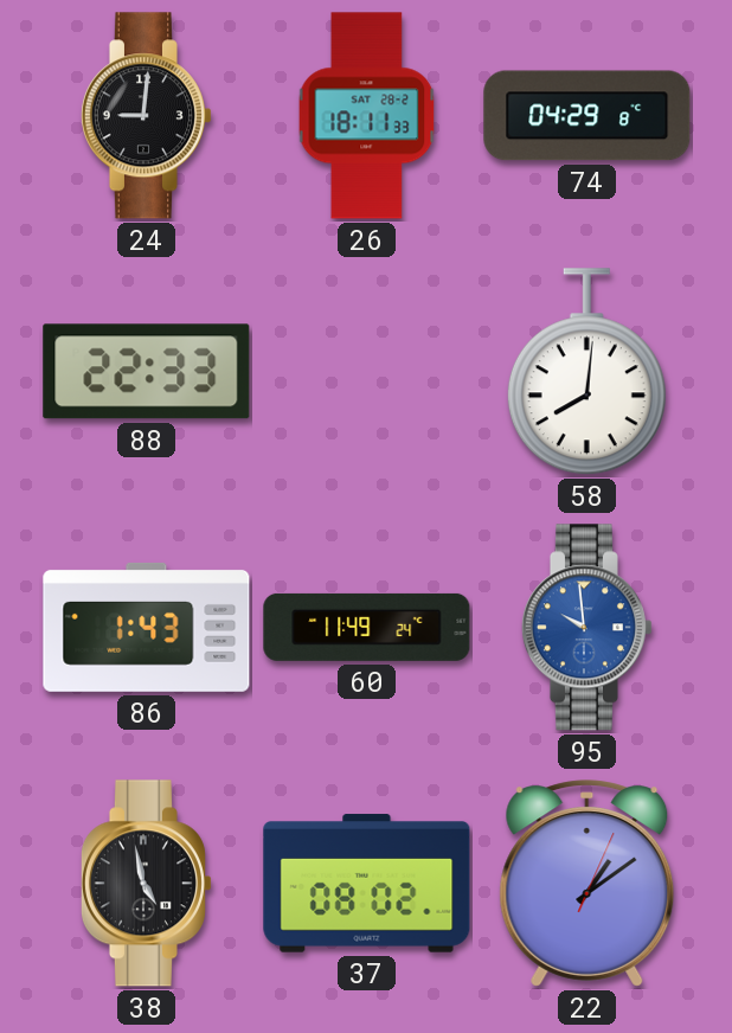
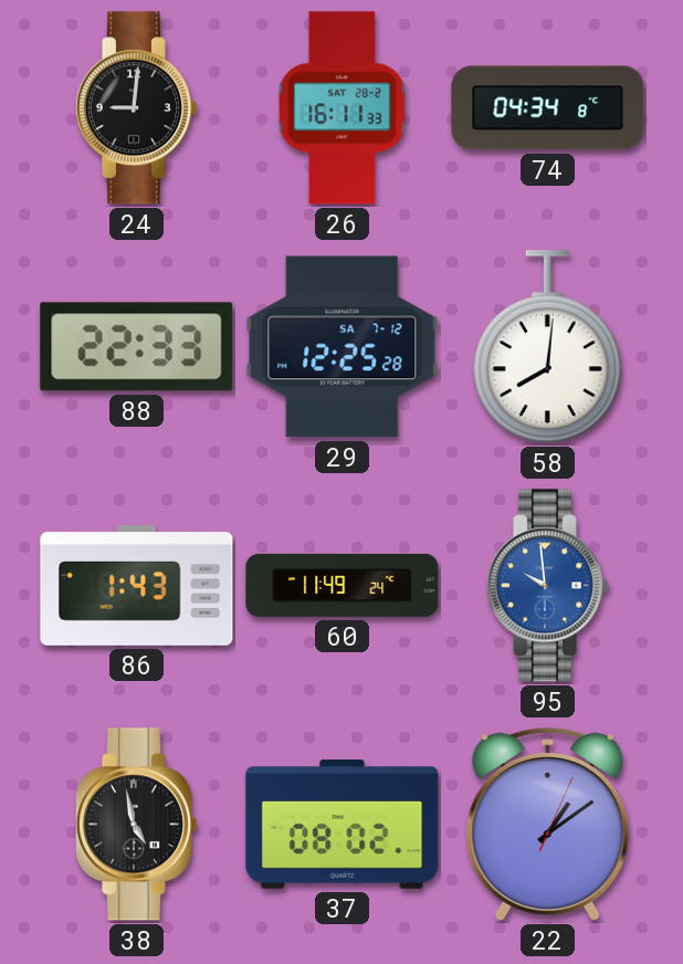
26: 18:11 -> 16:11
74: 04:29 -> 04:34
29: none -> 12:25
